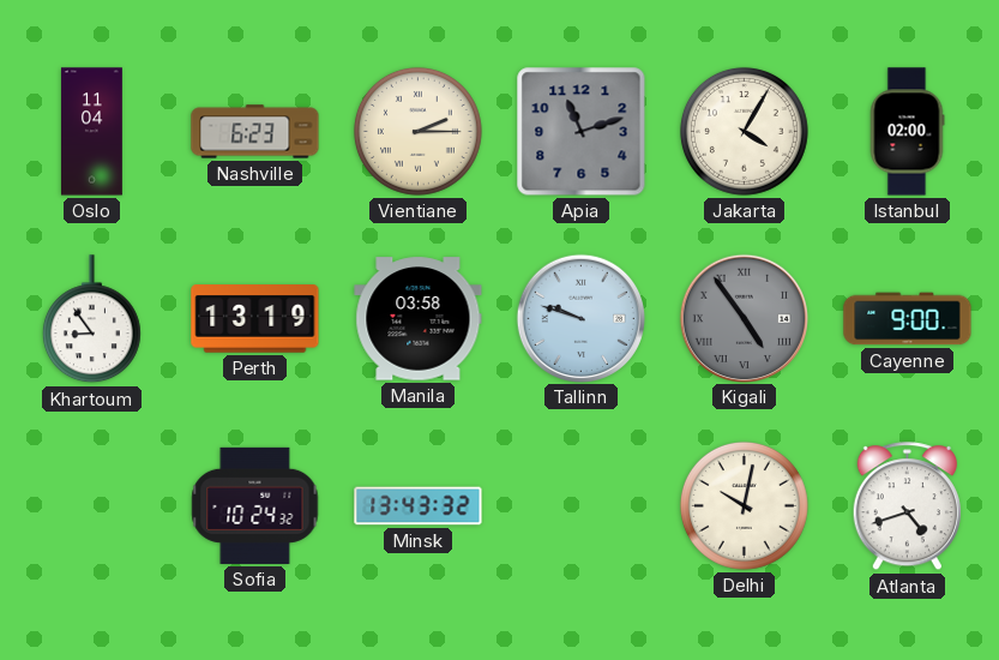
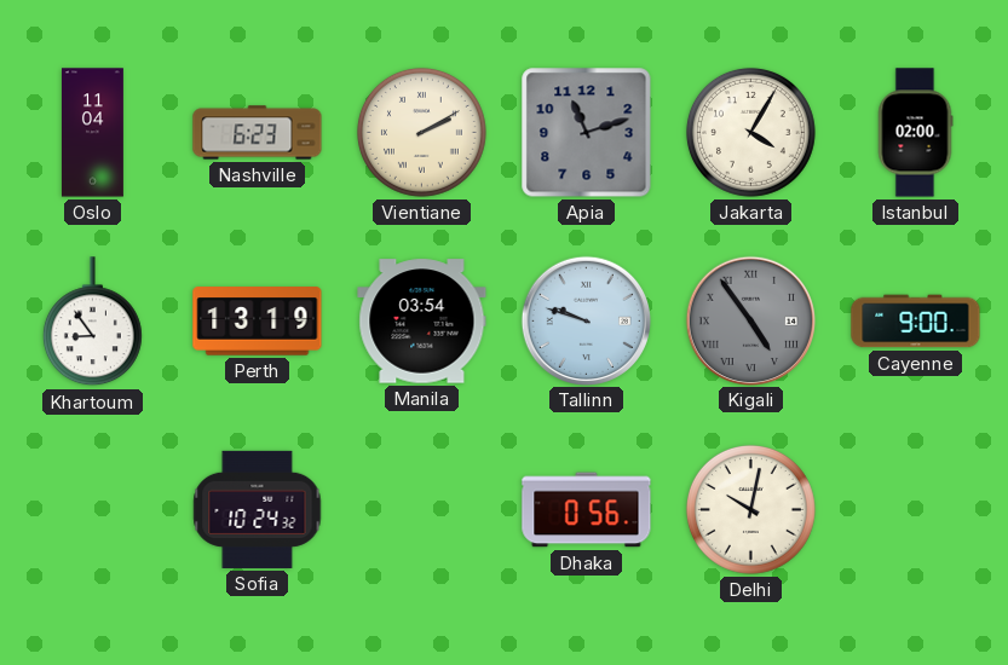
Vientiane: 2:15 -> 2:10
Manila: 03:58 -> 03:54
Minsk: 13:43 -> none
Dhaka: none -> 0:56
Atlanta: 4:42 -> none
